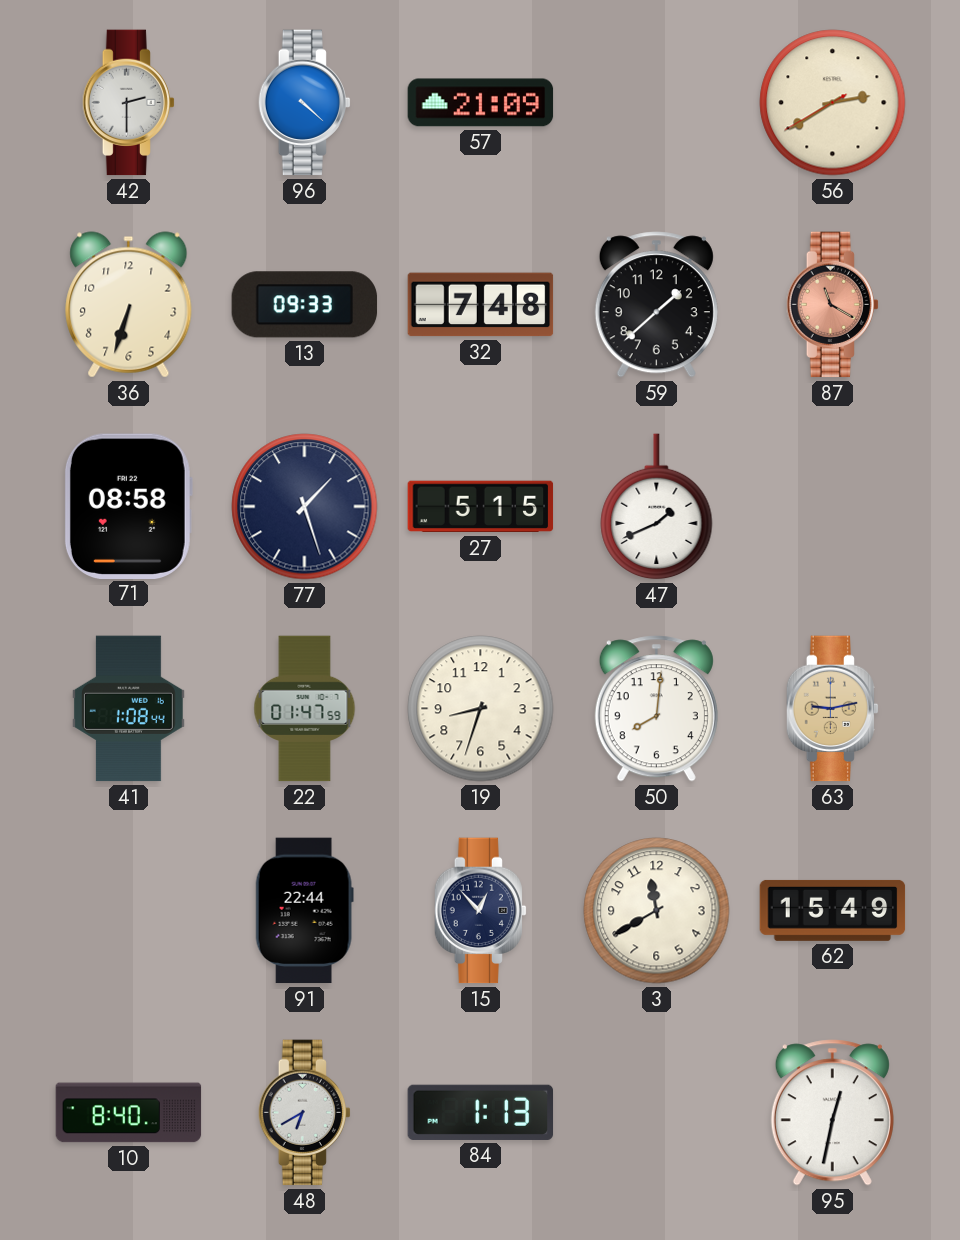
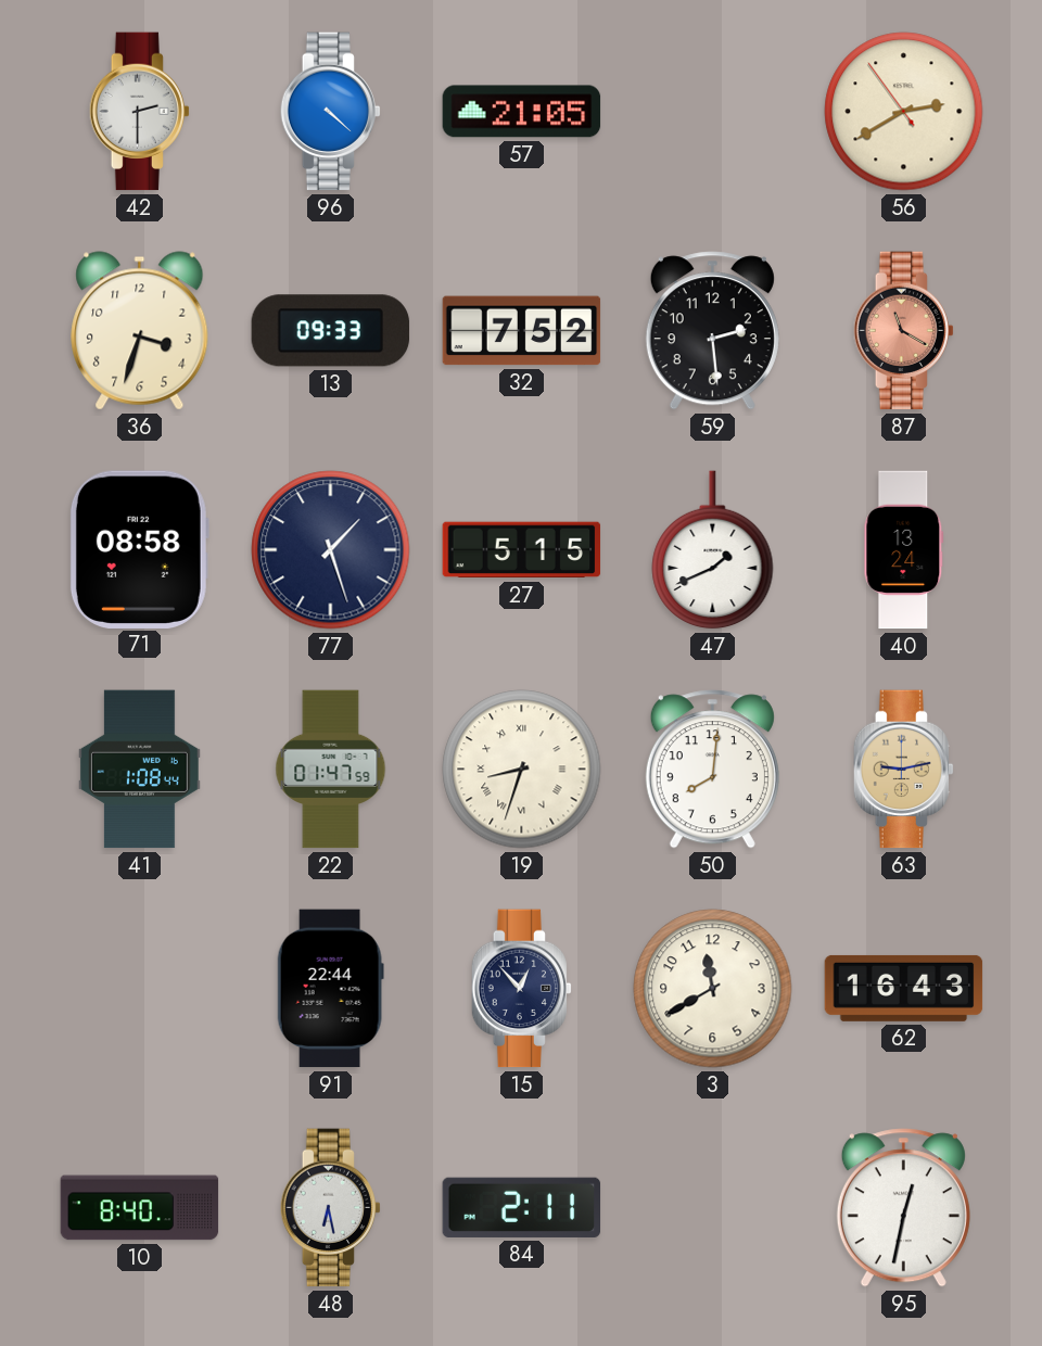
57: 21:09 -> 21:05
56: 2:39:40 -> 2:39:54
36: 6:33 -> 3:33
32: 7:48 -> 7:52
59: 1:38 -> 2:29
40: none -> 13:24
19 numerals: Arabic -> Roman
62: 15:49 -> 16:43
48: 6:40 -> 6:28
84: 1:13 -> 2:11
